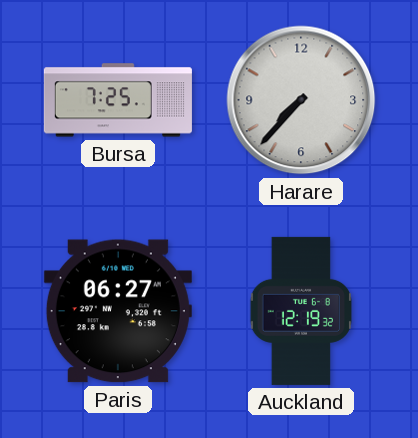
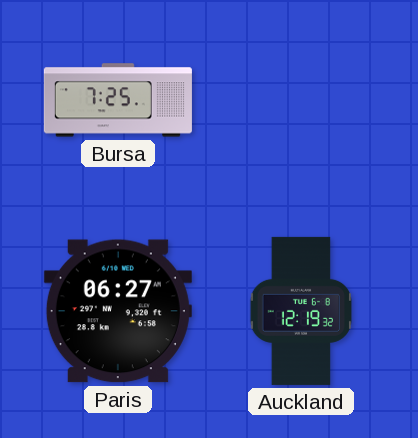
Harare: 7:37 -> none
